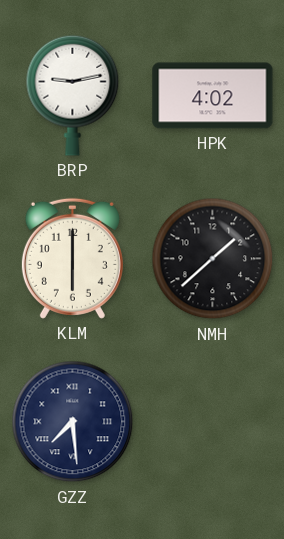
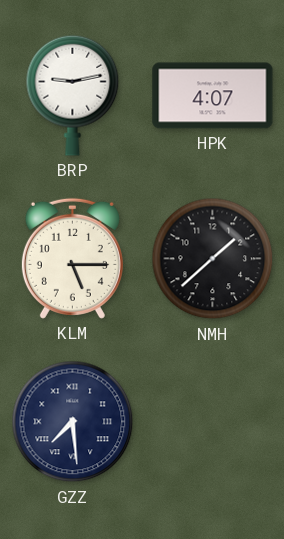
HPK: 4:02 -> 4:07
KLM: 6:00 -> 5:15
